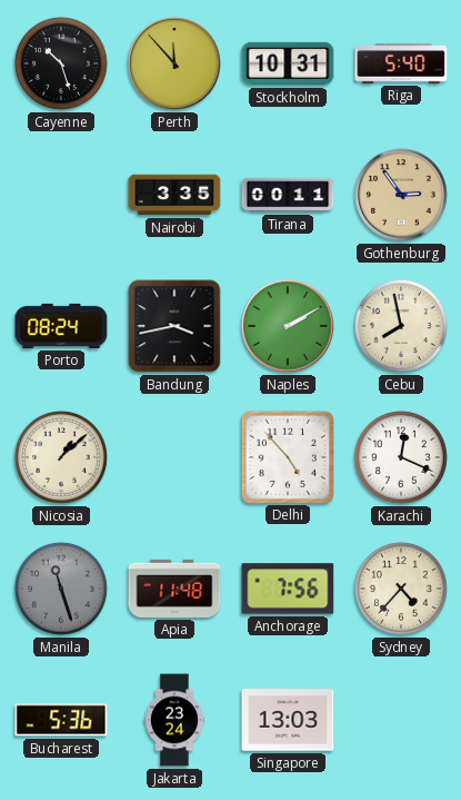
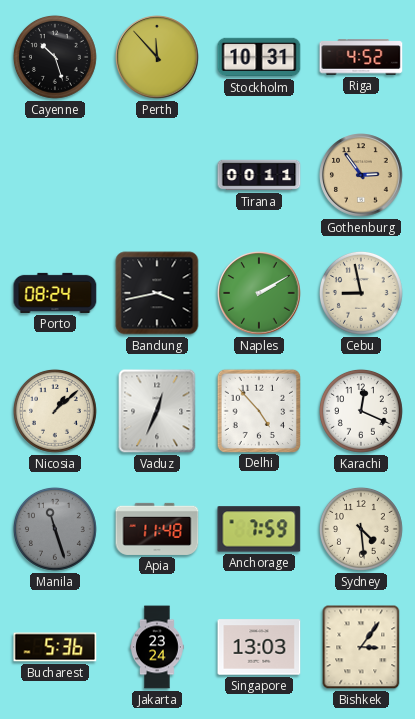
Riga: 5:40 -> 4:52
Nairobi: 3:35 -> none
Cebu: 7:58 -> 8:58
Vaduz: none -> 12:34
Anchorage: 7:56 -> 7:59
Sydney: 4:37 -> 4:29
Bishkek: none -> 3:06
